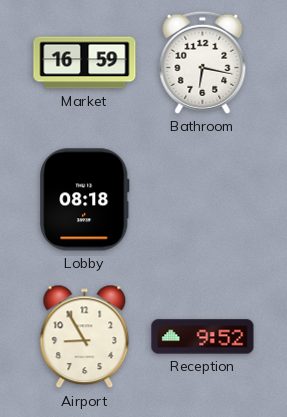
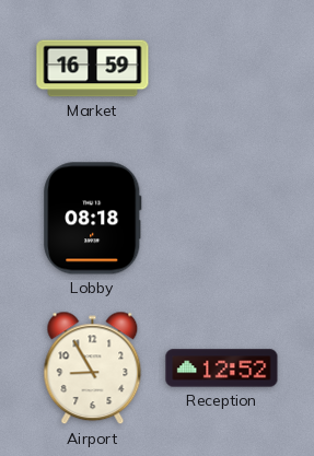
Bathroom: 6:17 -> none
Reception: 9:52 -> 12:52
